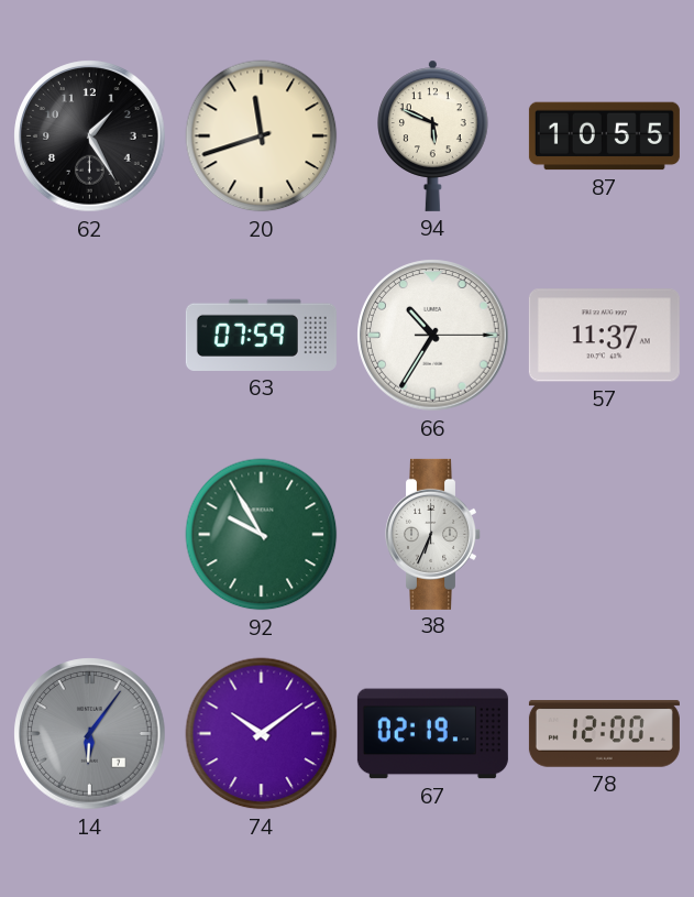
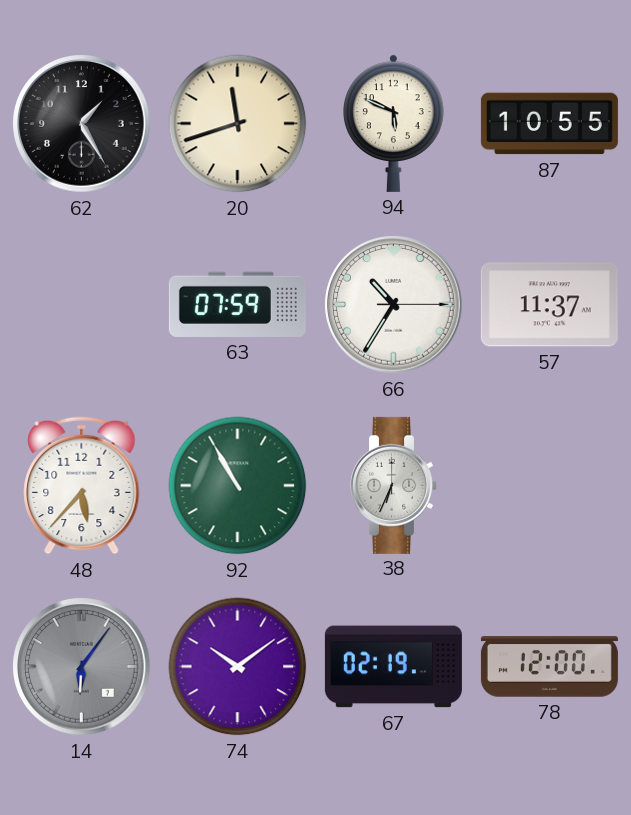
48: none -> 5:37
92: 9:55 -> 10:55
